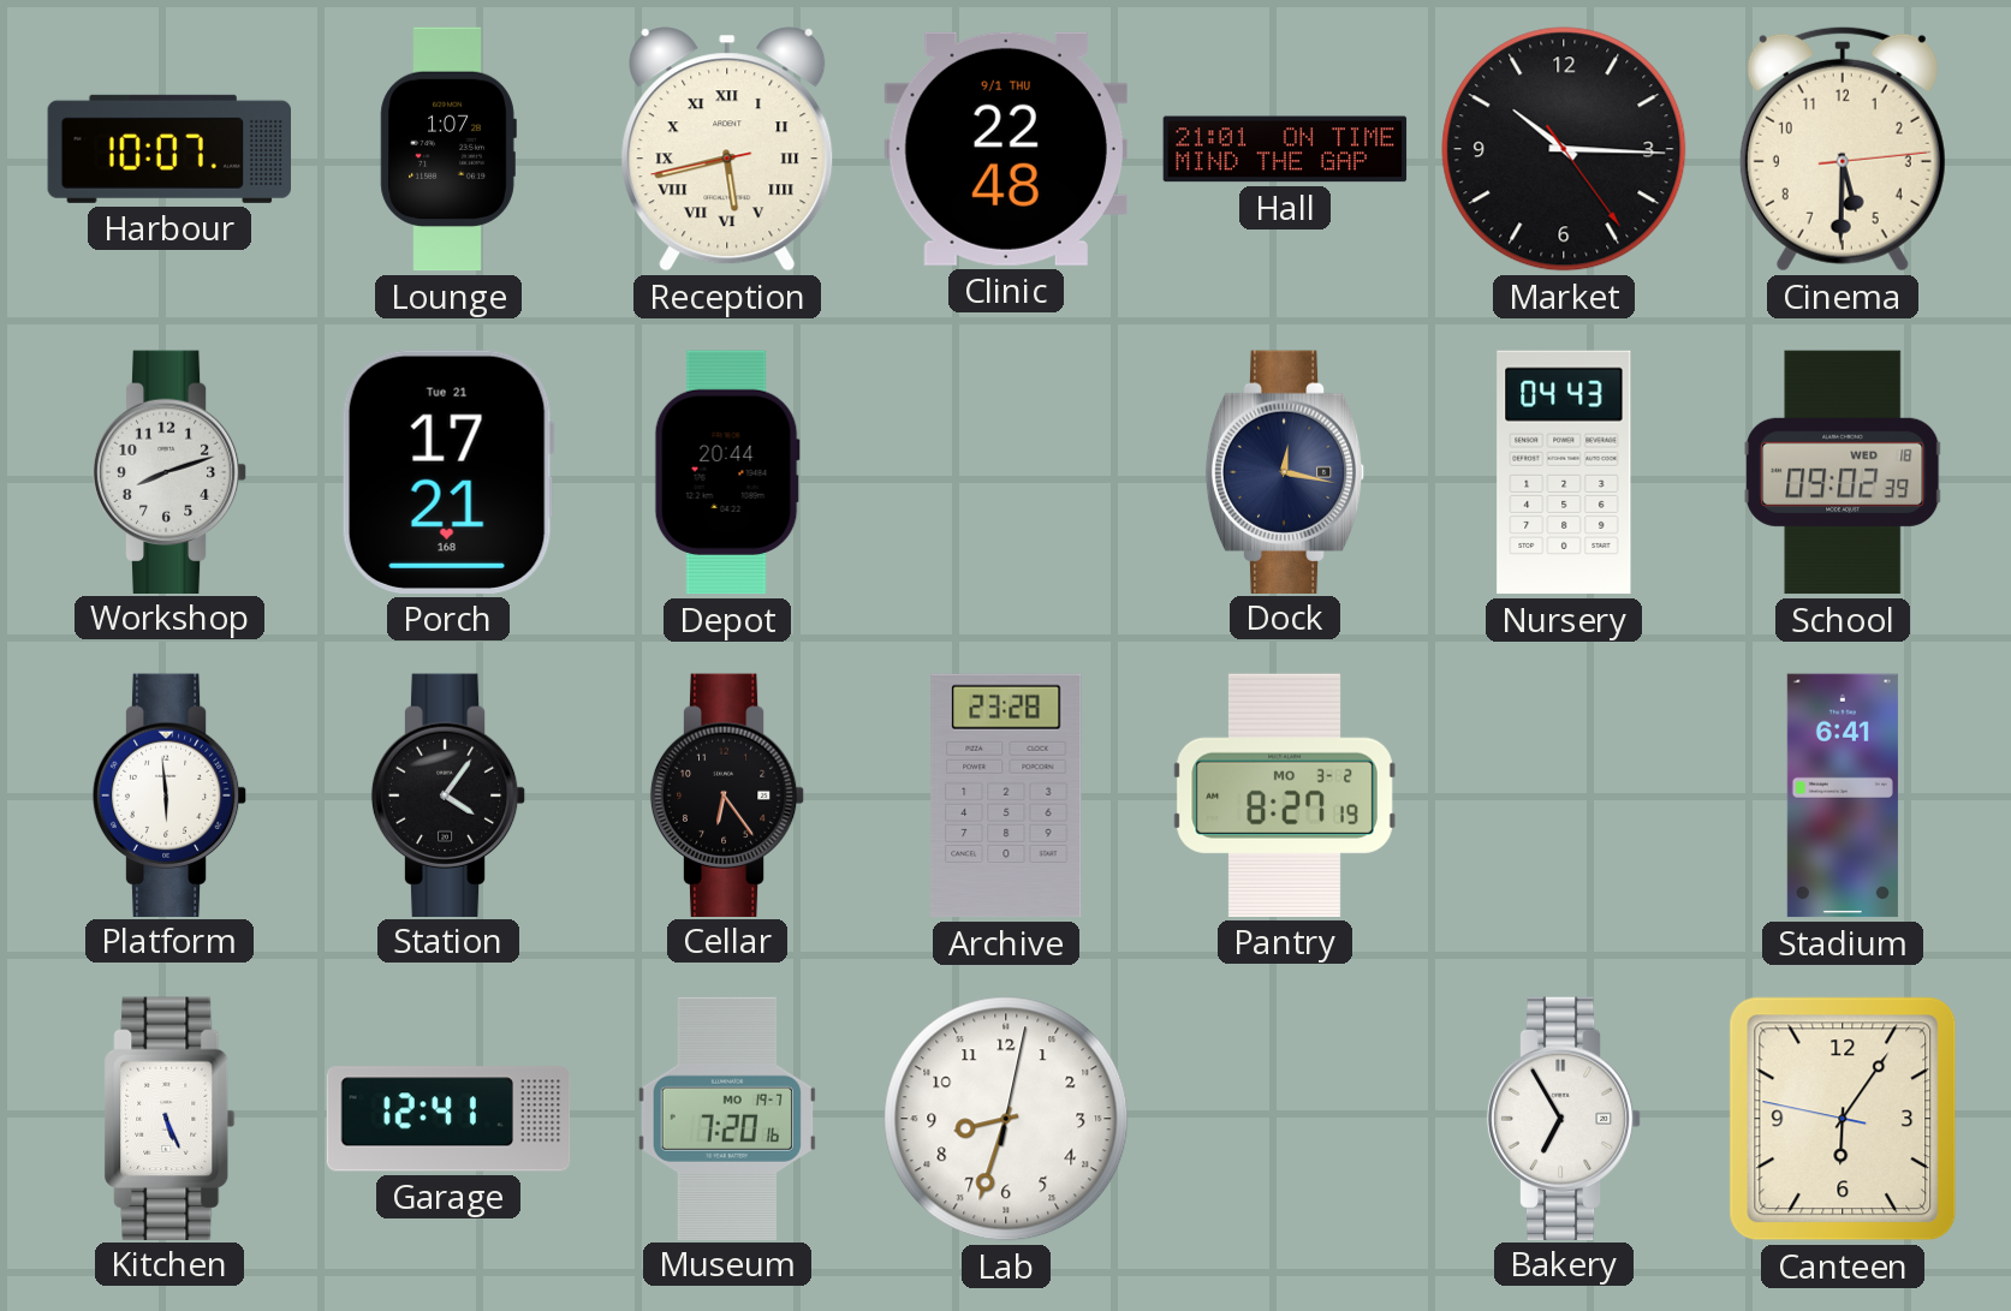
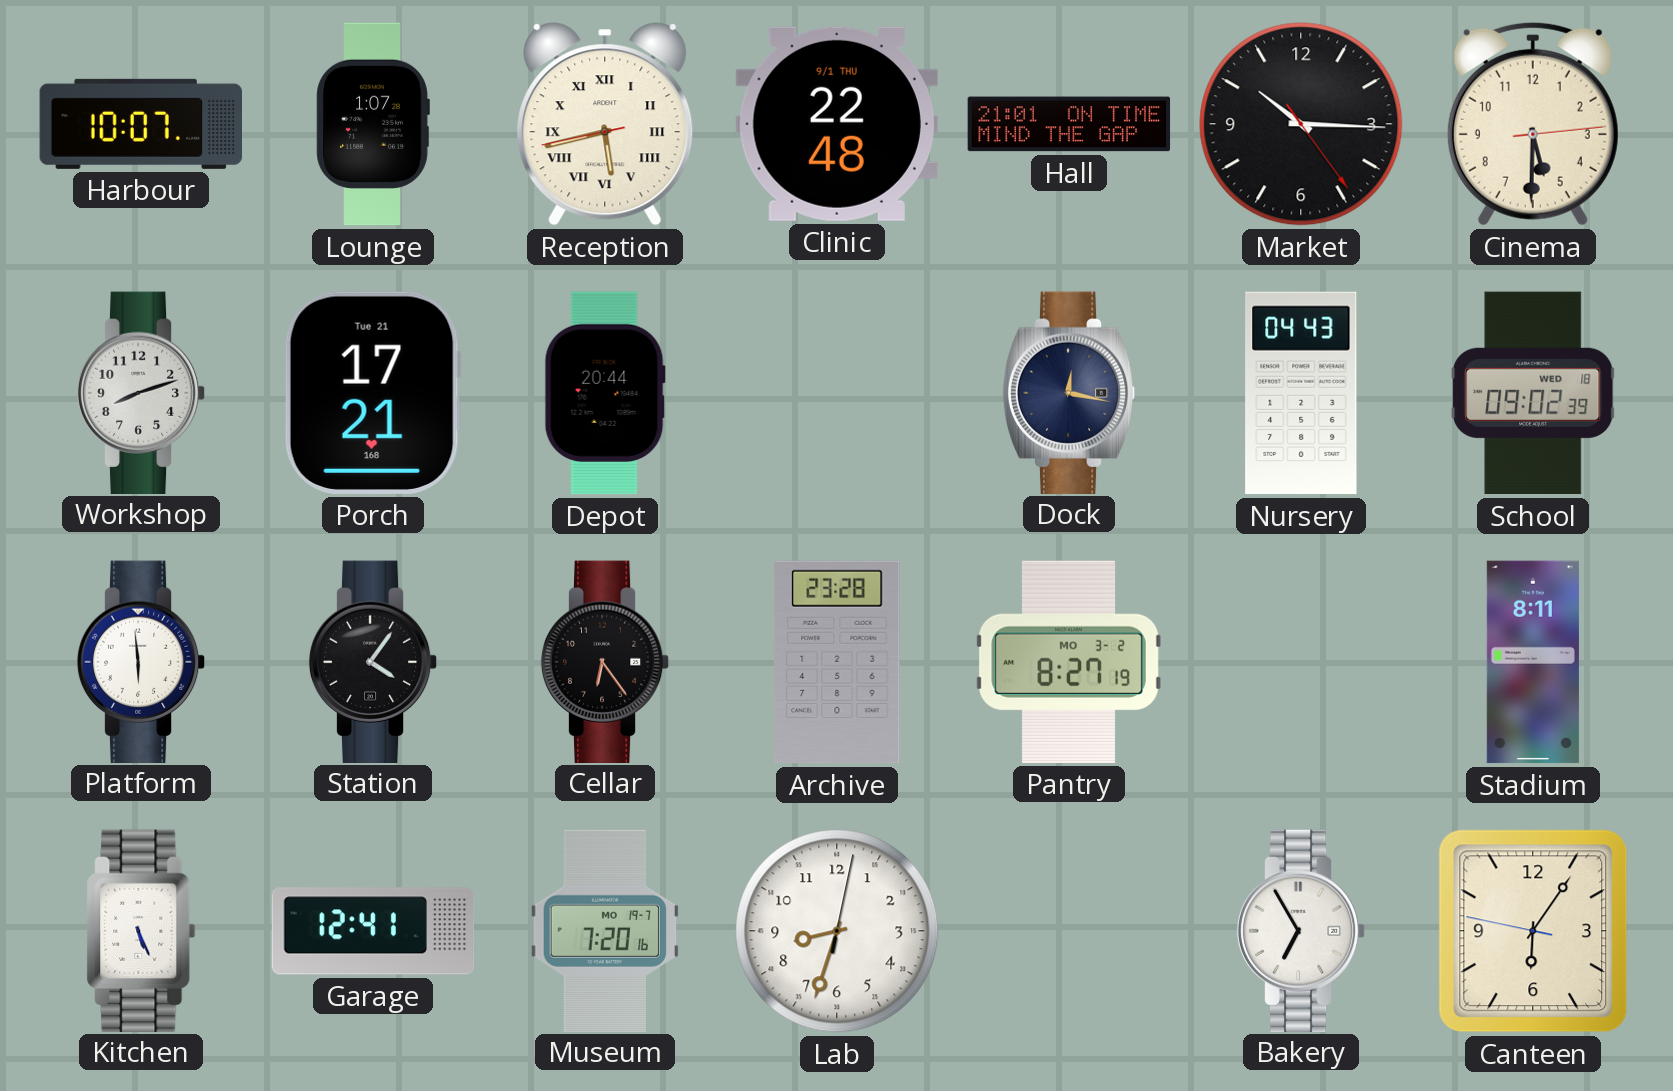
Stadium: 6:41 -> 8:11
